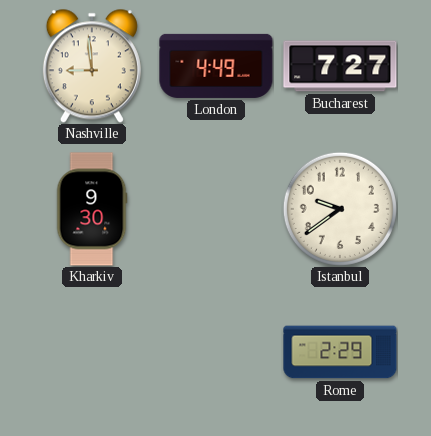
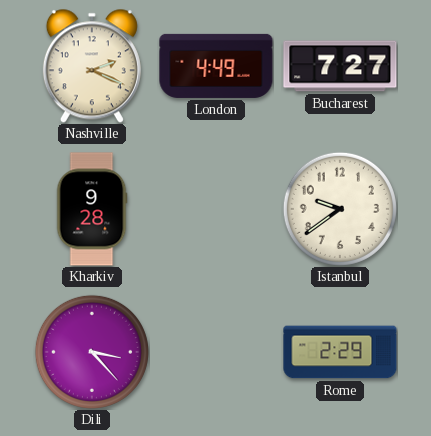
Nashville: 8:59 -> 2:19
Kharkiv: 9:30 -> 9:28
Dili: none -> 3:23
